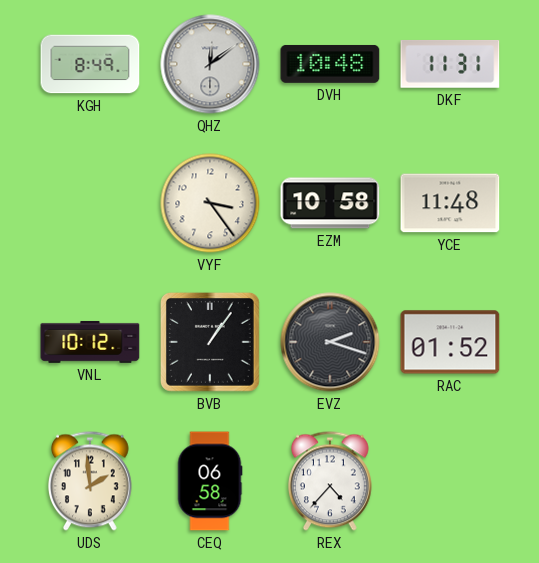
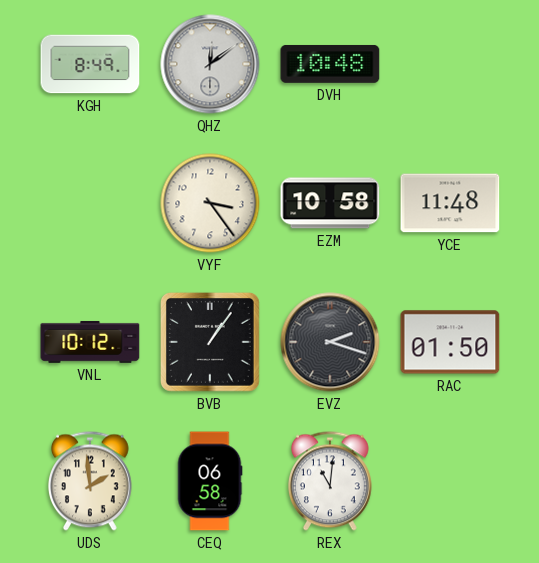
DKF: 11:31 -> none
RAC: 01:52 -> 01:50
REX: 4:37 -> 11:01
